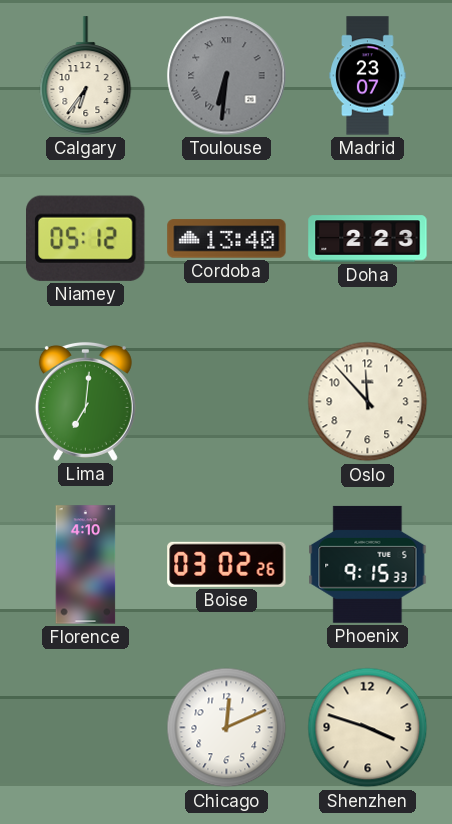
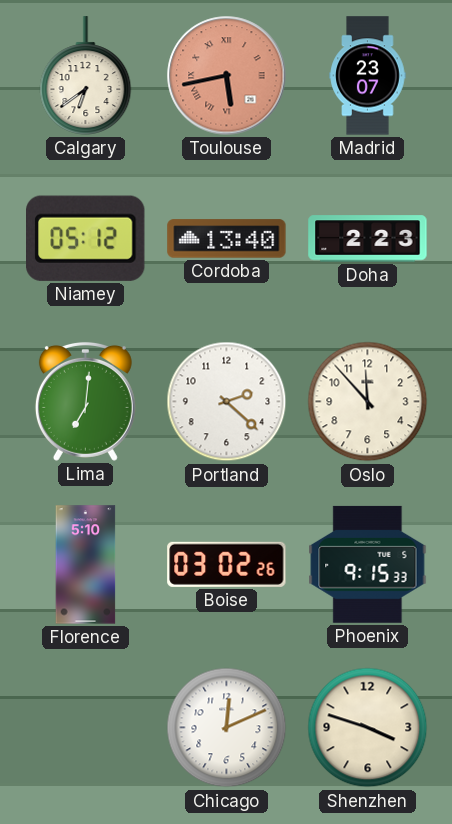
Calgary: 6:36 -> 6:39
Toulouse: 6:31 -> 5:43
Toulouse dial: grey -> salmon
Portland: none -> 2:22
Florence: 4:10 -> 5:10
